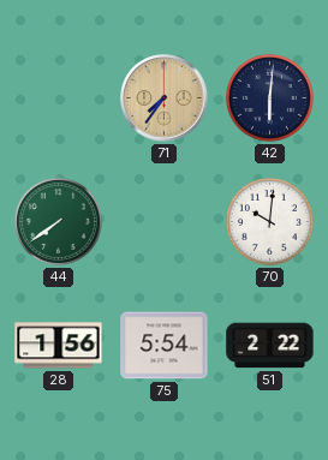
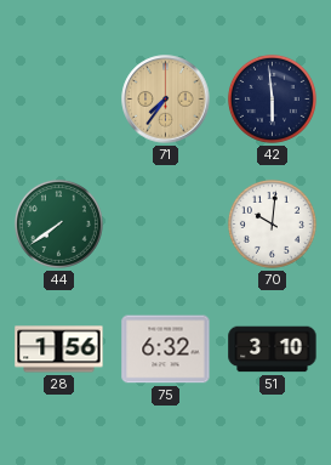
42: 6:01 -> 5:59
75: 5:54 -> 6:32
51: 2:22 -> 3:10
